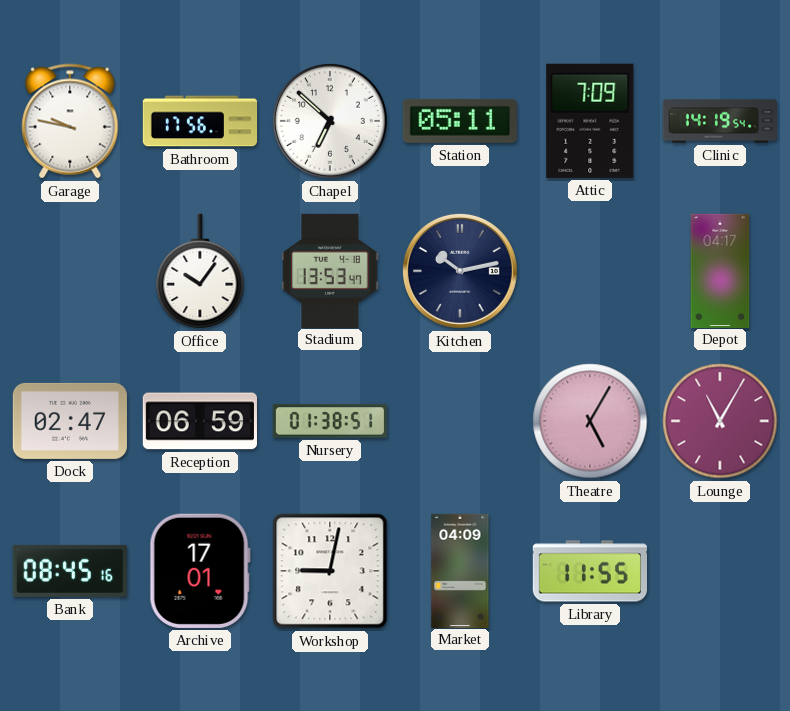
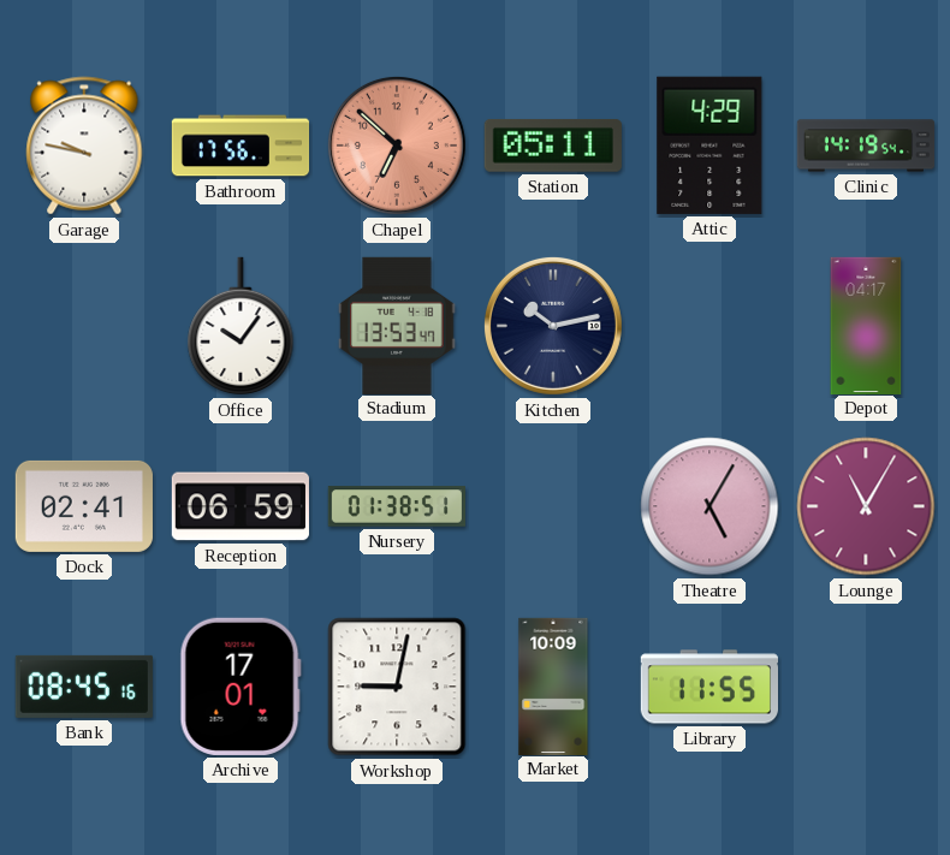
Chapel dial: white -> salmon
Attic: 7:09 -> 4:29
Dock: 02:47 -> 02:41
Market: 04:09 -> 10:09
